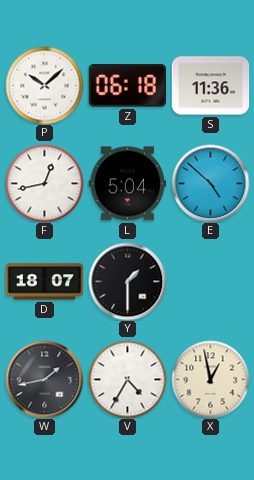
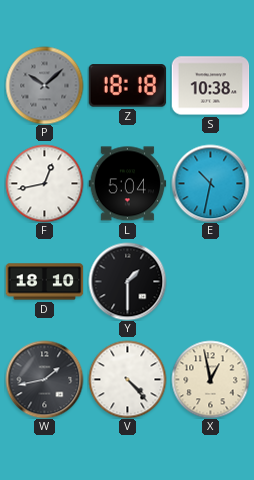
P dial: white -> grey
Z: 06:18 -> 18:18
S: 11:36 -> 10:38
E: 4:52 -> 10:32
D: 18:07 -> 18:10
V: 4:35 -> 4:23
